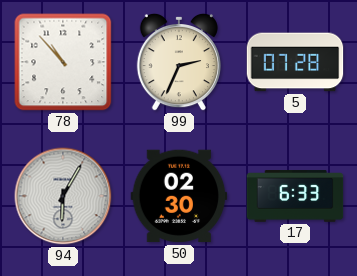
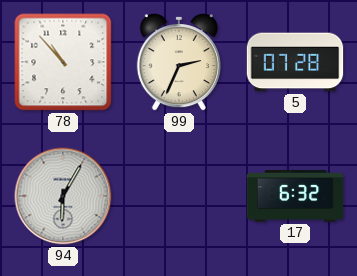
50: 02:30 -> none
17: 6:33 -> 6:32
